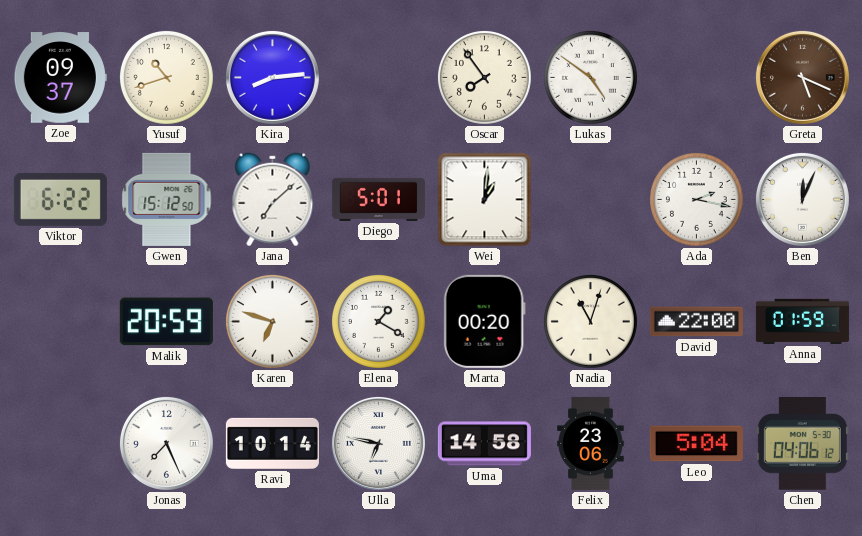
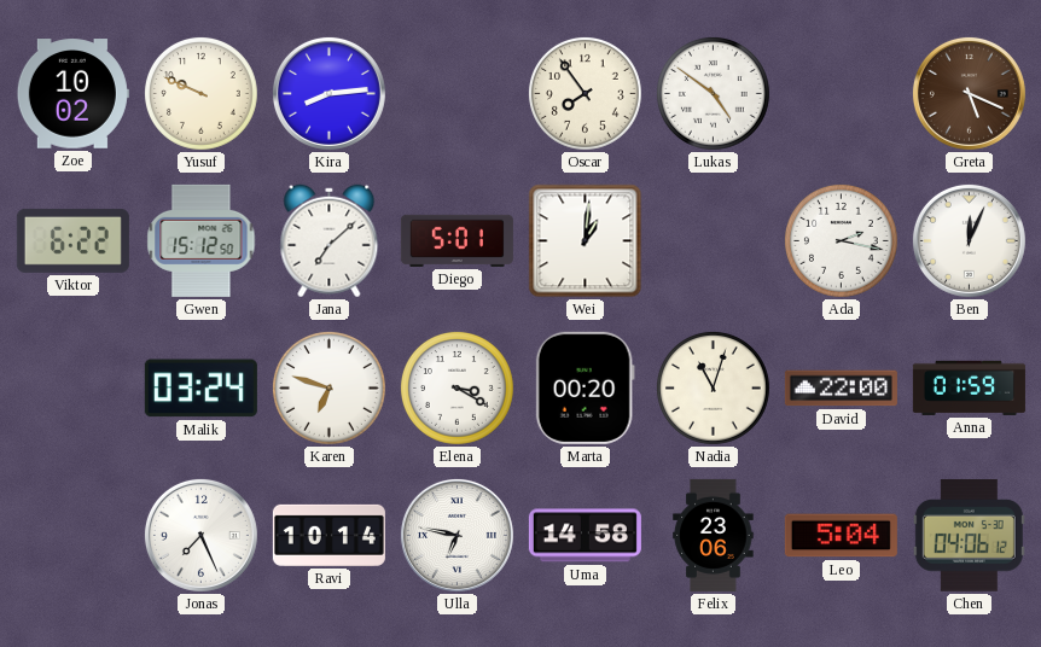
Zoe: 09:37 -> 10:02
Yusuf: 10:42 -> 9:49
Malik: 20:59 -> 03:24
Elena: 1:20 -> 3:20
